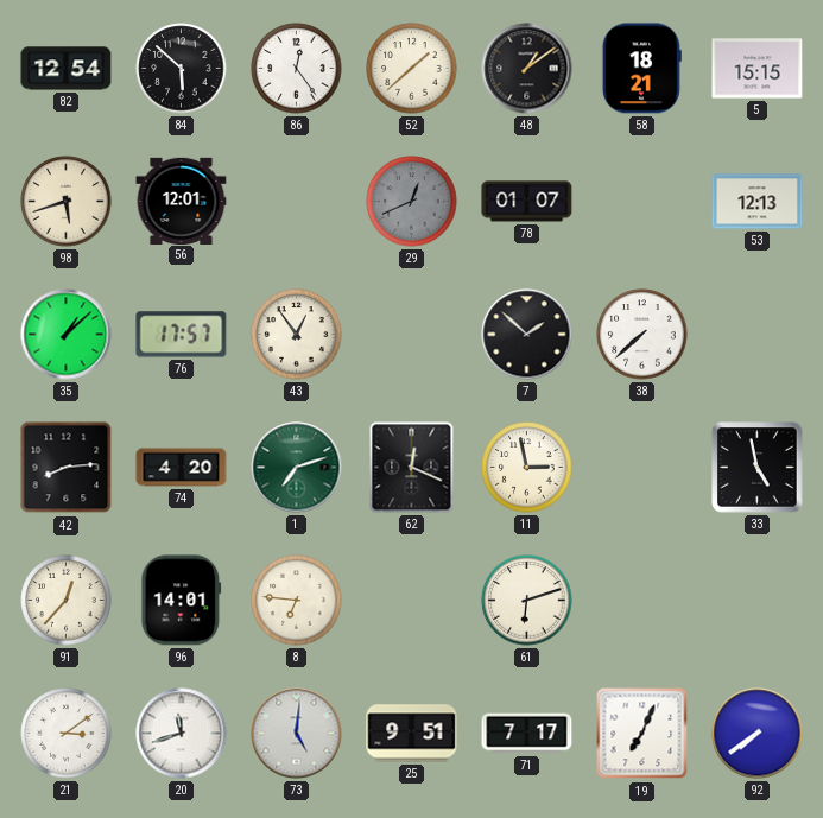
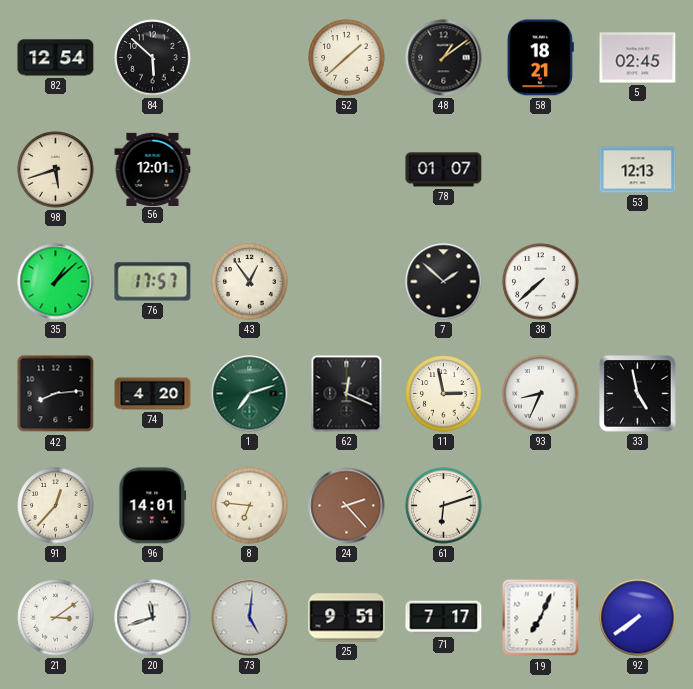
86: 12:24 -> none
5: 15:15 -> 02:45
29: 12:41 -> none
93: none -> 8:34
24: none -> 2:23
